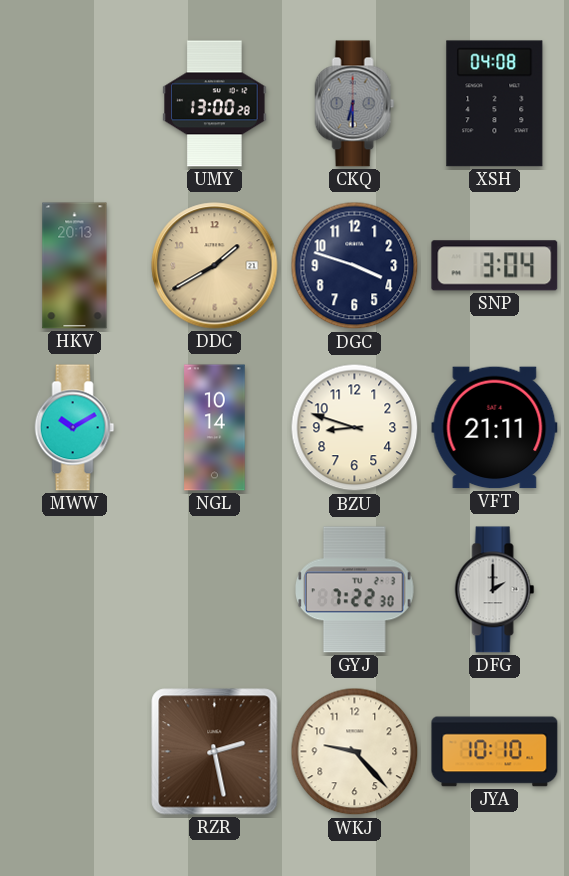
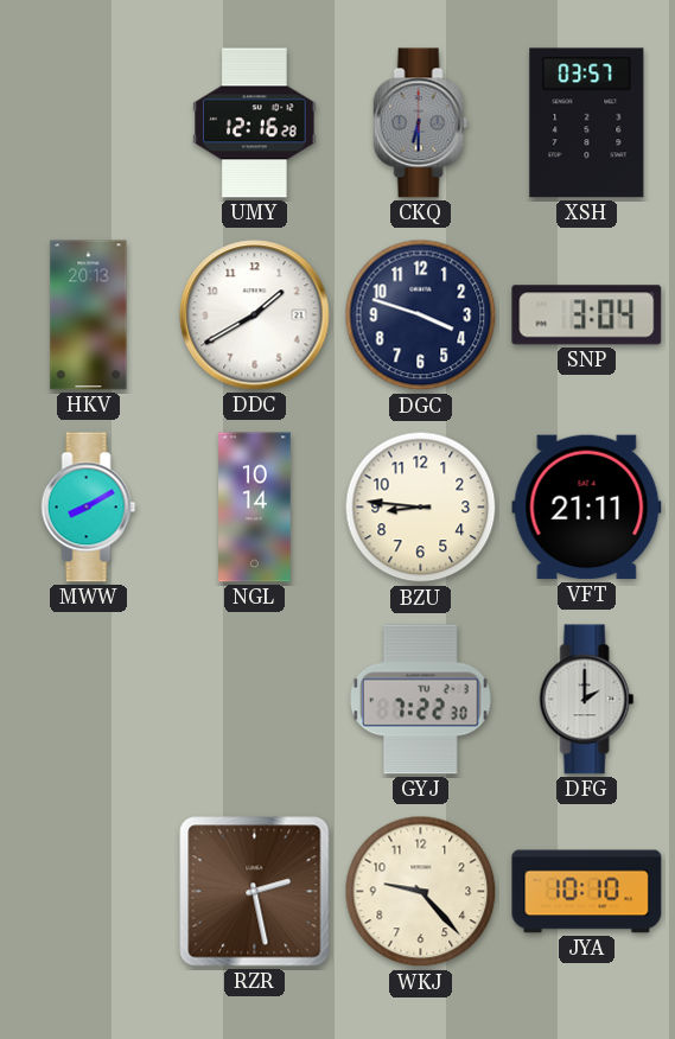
UMY: 13:00 -> 12:16
XSH: 04:08 -> 03:57
DDC dial: champagne -> white
MWW: 10:10 -> 8:10
BZU: 8:48 -> 8:46
